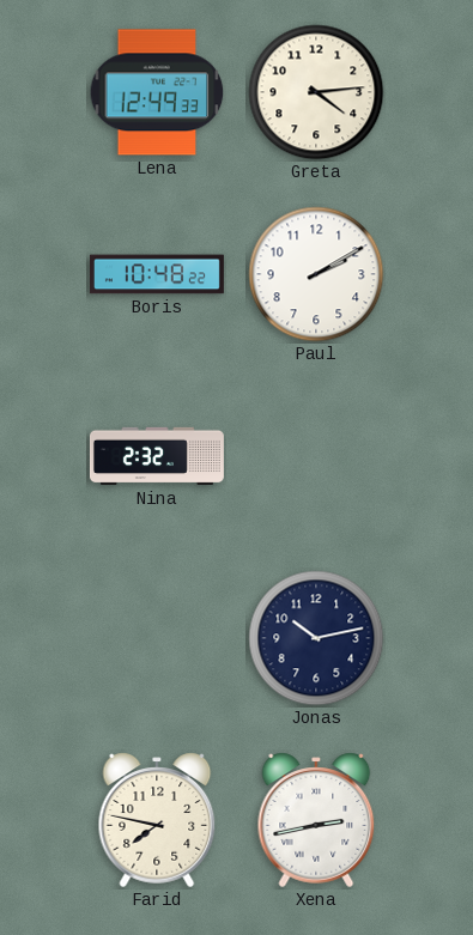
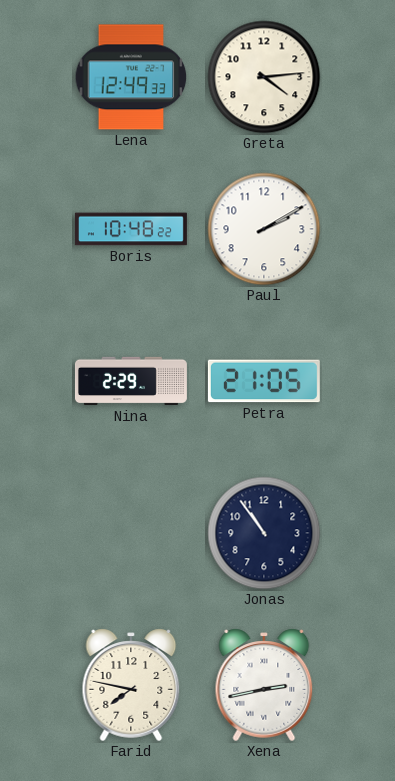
Nina: 2:32 -> 2:29
Petra: none -> 21:05
Jonas: 10:13 -> 10:54
